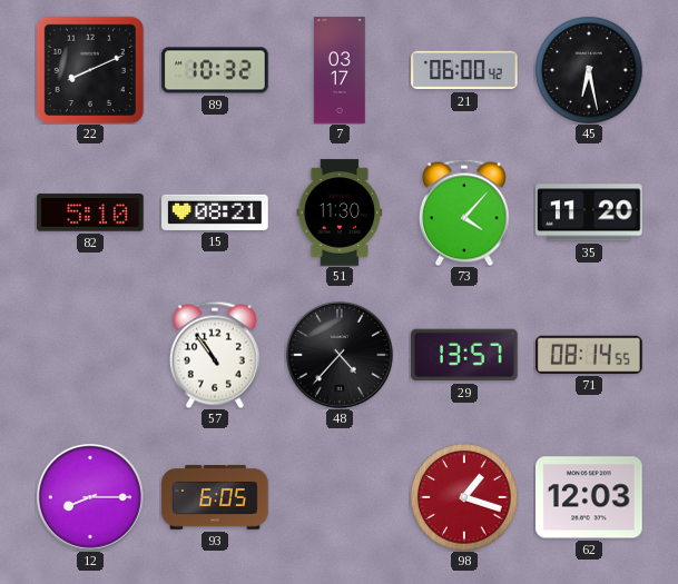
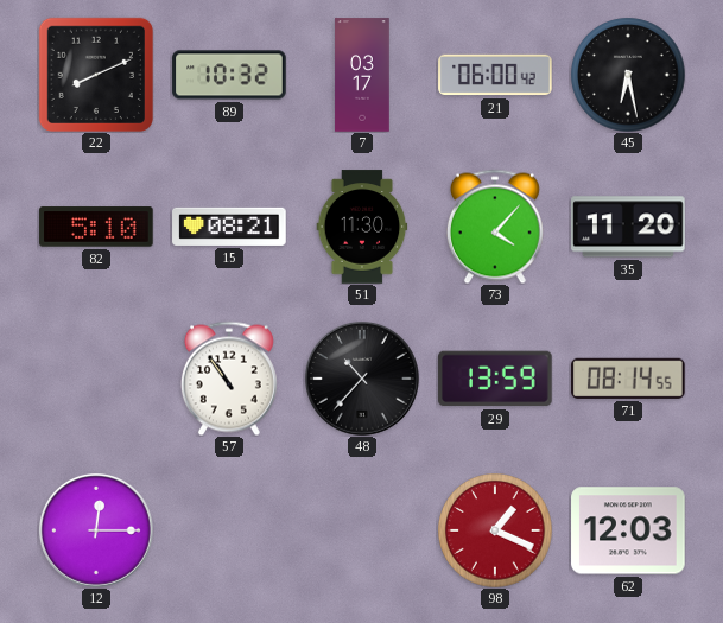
48: 4:37 -> 10:37
29: 13:57 -> 13:59
12: 8:15 -> 12:15
93: 6:05 -> none
98: 1:18 -> 1:19
